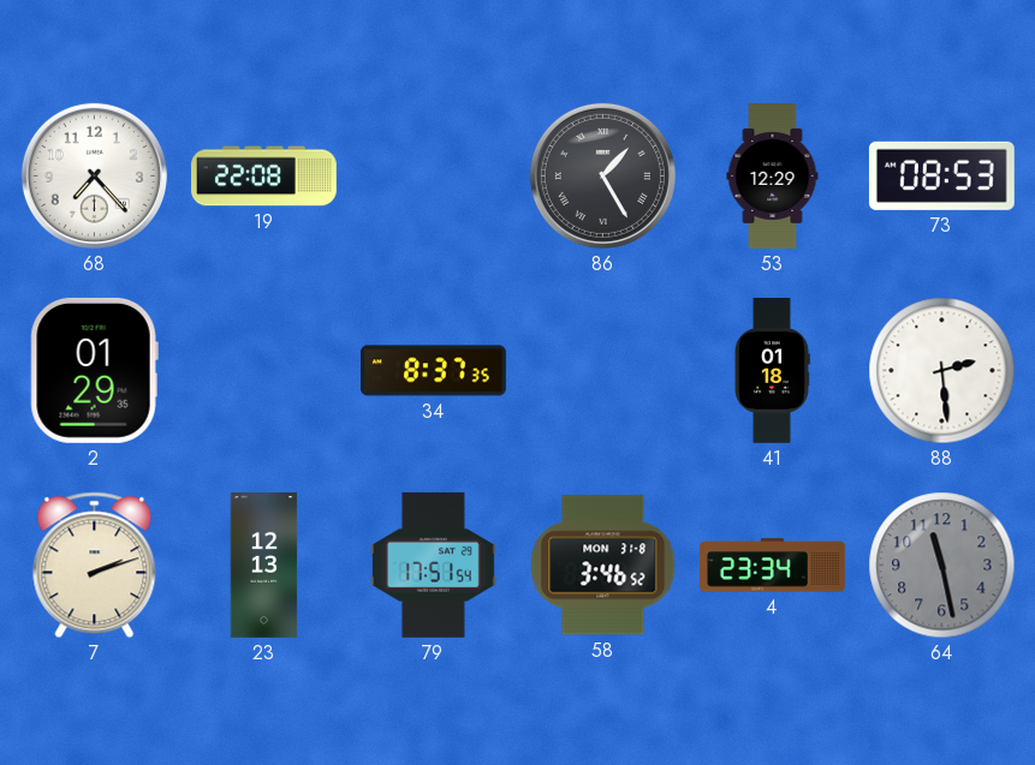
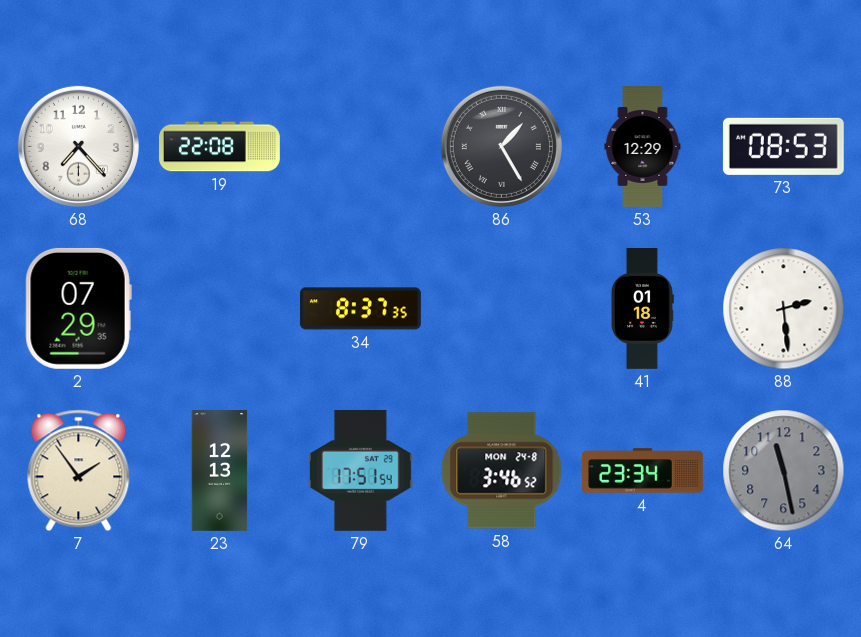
2: 01:29 -> 07:29
7: 2:12 -> 1:54
58 date: MON 31-8 -> MON 24-8
